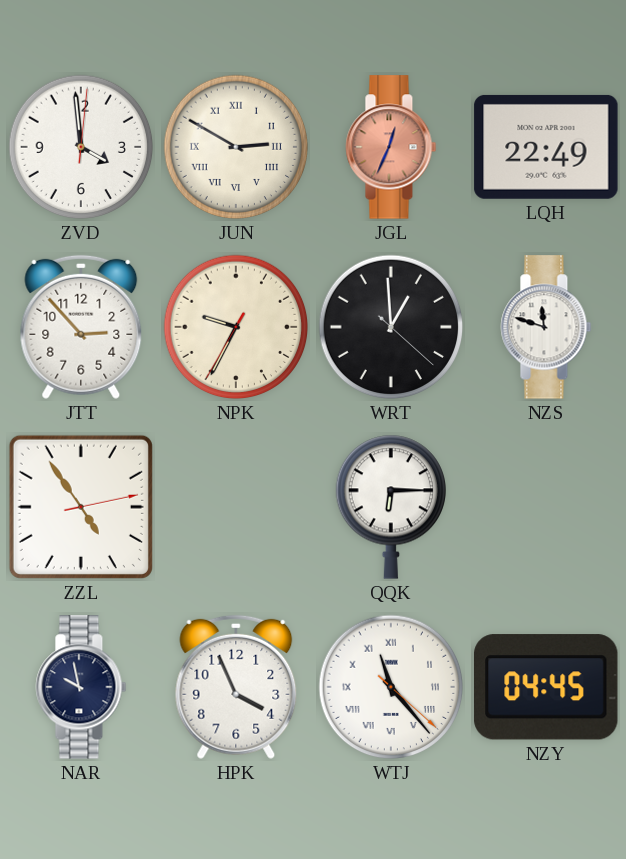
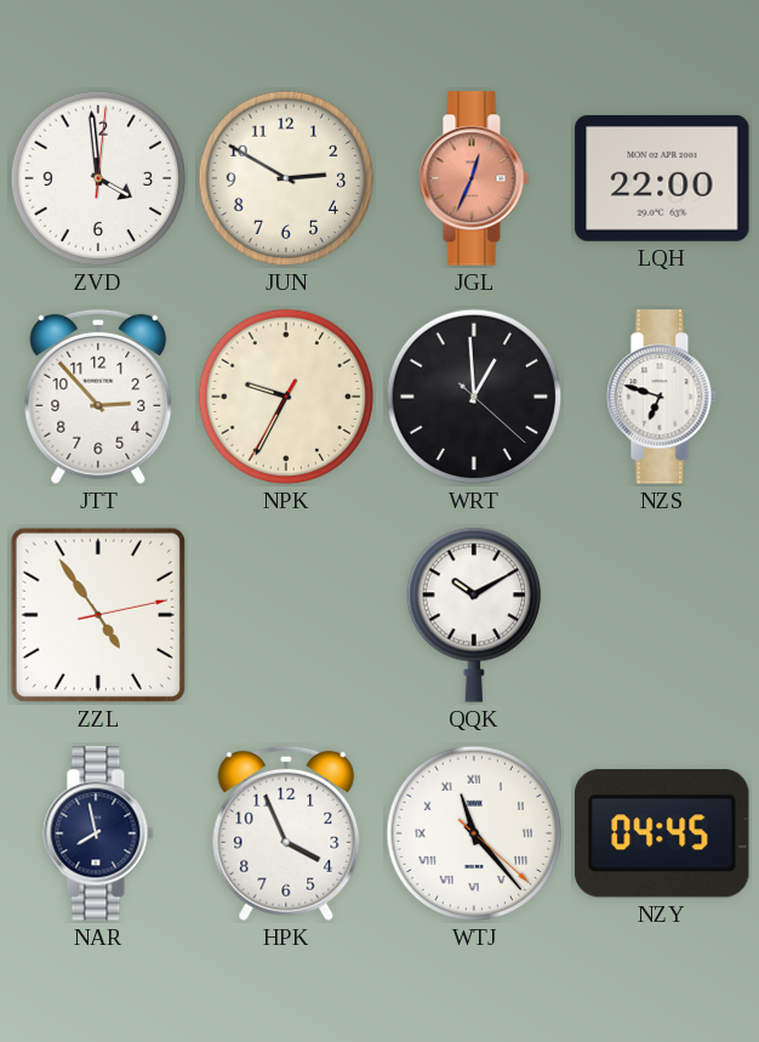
JUN numerals: Roman -> Arabic
LQH: 22:49 -> 22:00
NZS: 11:48 -> 6:48
QQK: 6:15 -> 10:10
NAR: 9:58 -> 7:58
